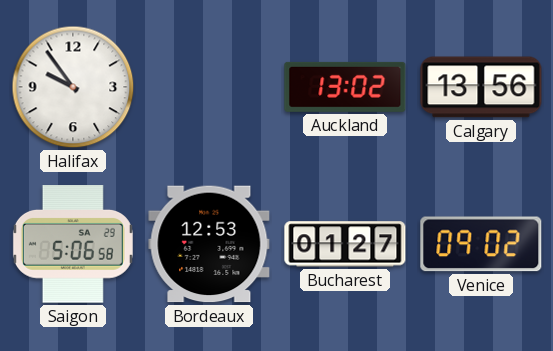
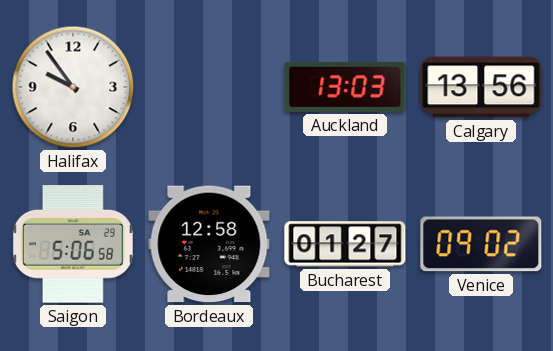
Auckland: 13:02 -> 13:03
Bordeaux: 12:53 -> 12:58
